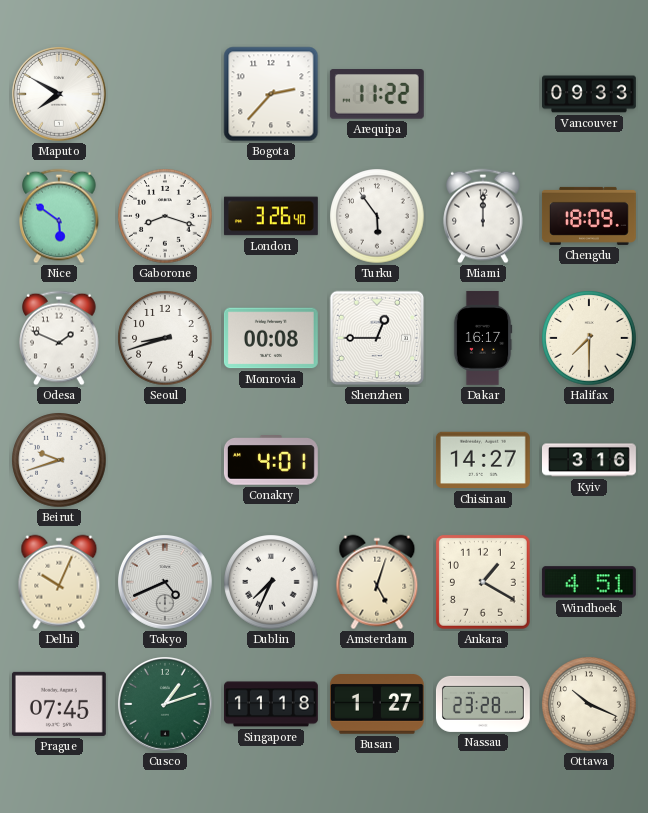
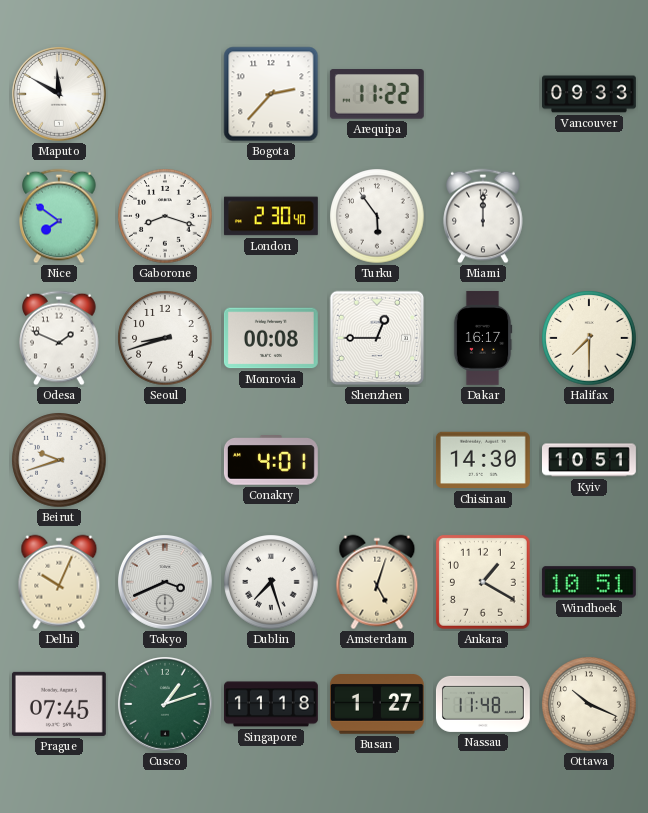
Maputo: 7:50 -> 11:50
Nice: 5:51 -> 7:51
London: 3:26 -> 2:30
Chengdu: 18:09 -> none
Chisinau: 14:27 -> 14:30
Kyiv: 3:16 -> 10:51
Tokyo: 4:41 -> 3:41
Dublin: 7:34 -> 7:27
Windhoek: 4:51 -> 10:51
Nassau: 23:28 -> 11:48
